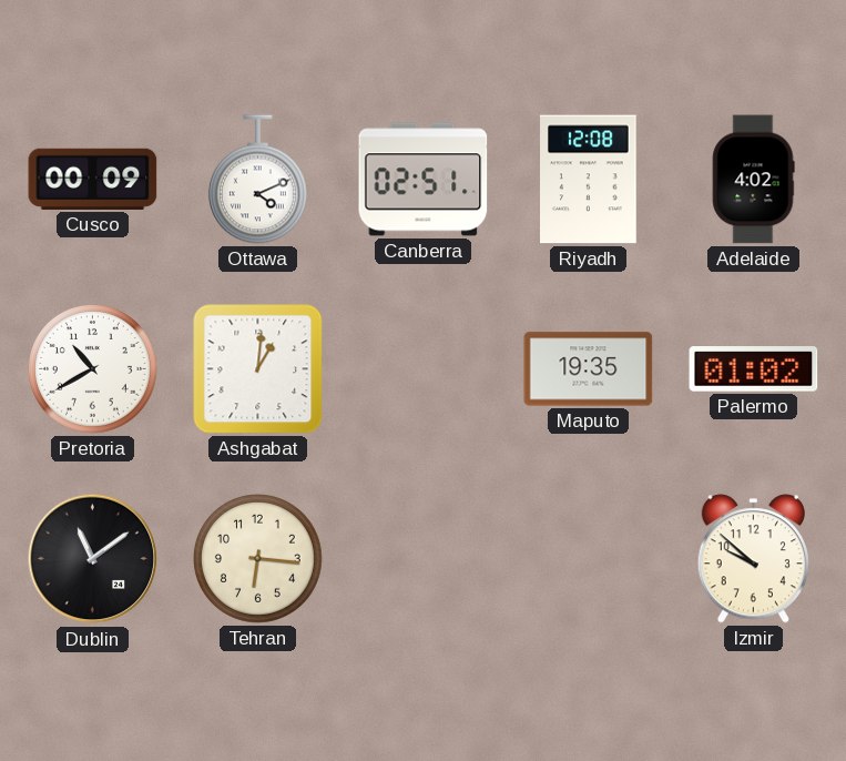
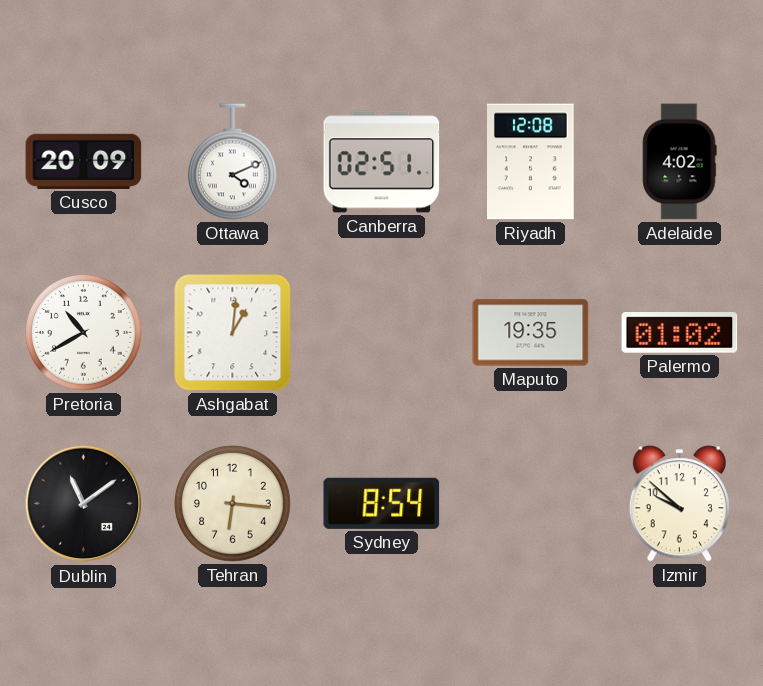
Cusco: 00:09 -> 20:09
Sydney: none -> 8:54
